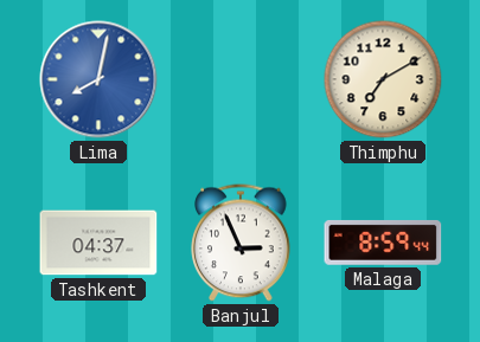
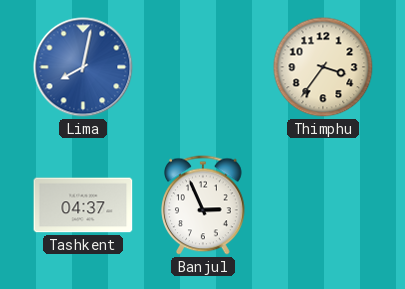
Thimphu: 7:10 -> 3:36
Malaga: 8:59 -> none
